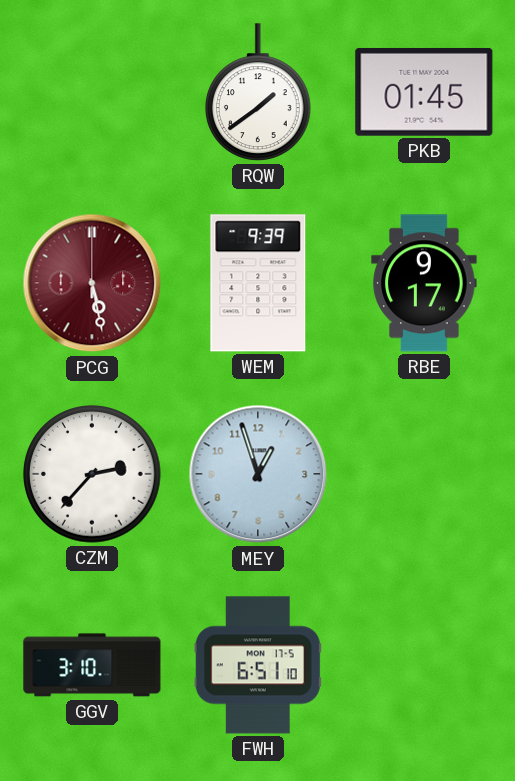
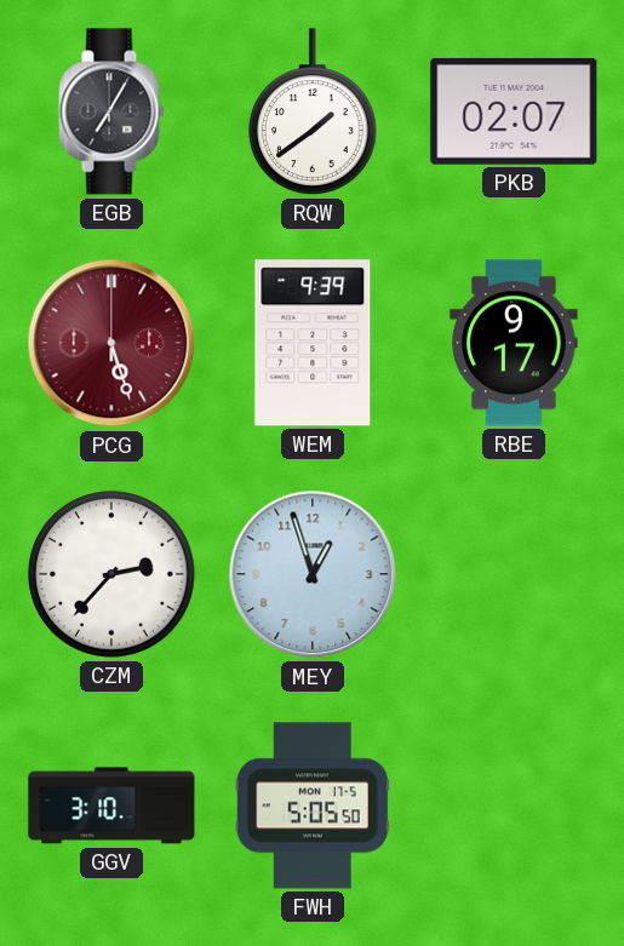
EGB: none -> 7:05
PKB: 01:45 -> 02:07
PCG: 5:28 -> 5:27
FWH: 6:51 -> 5:05
